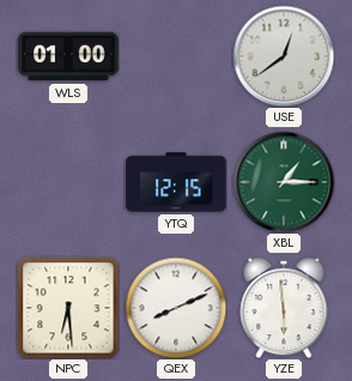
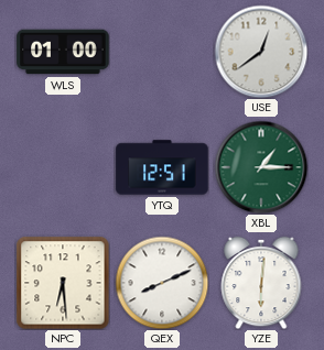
YTQ: 12:15 -> 12:51
YZE: 5:59 -> 6:01
